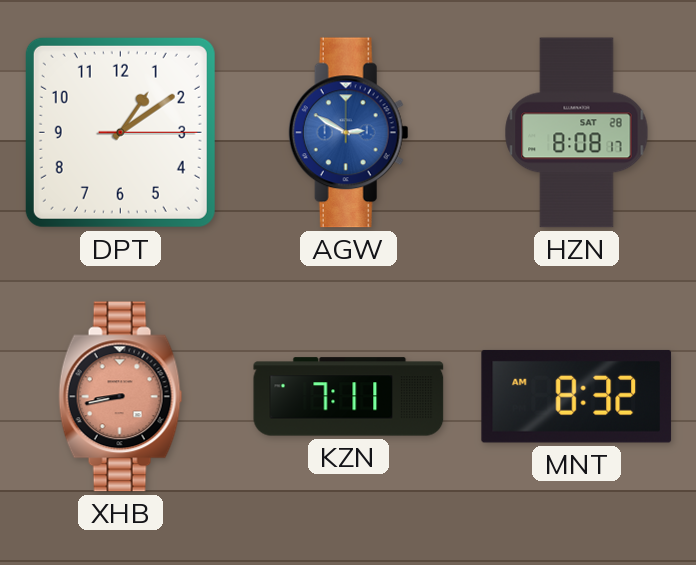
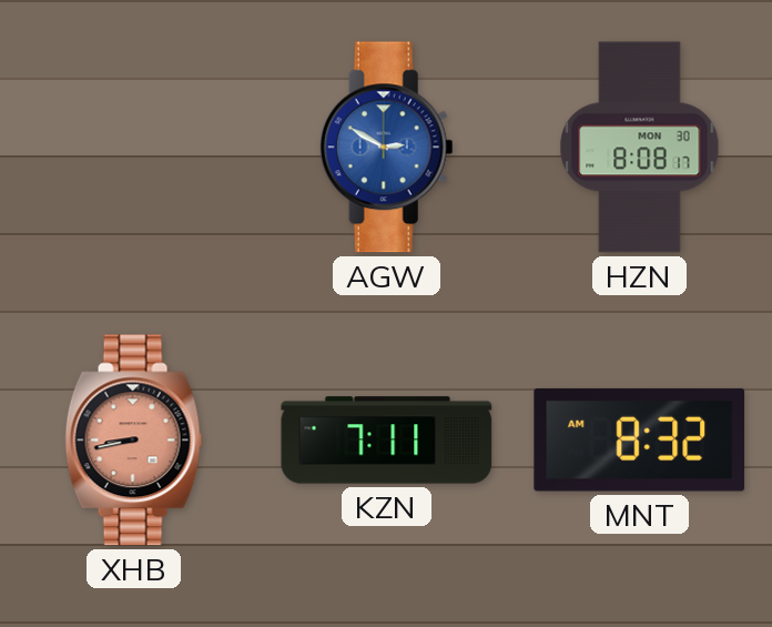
DPT: 1:09 -> none
HZN date: SAT 28 -> MON 30
